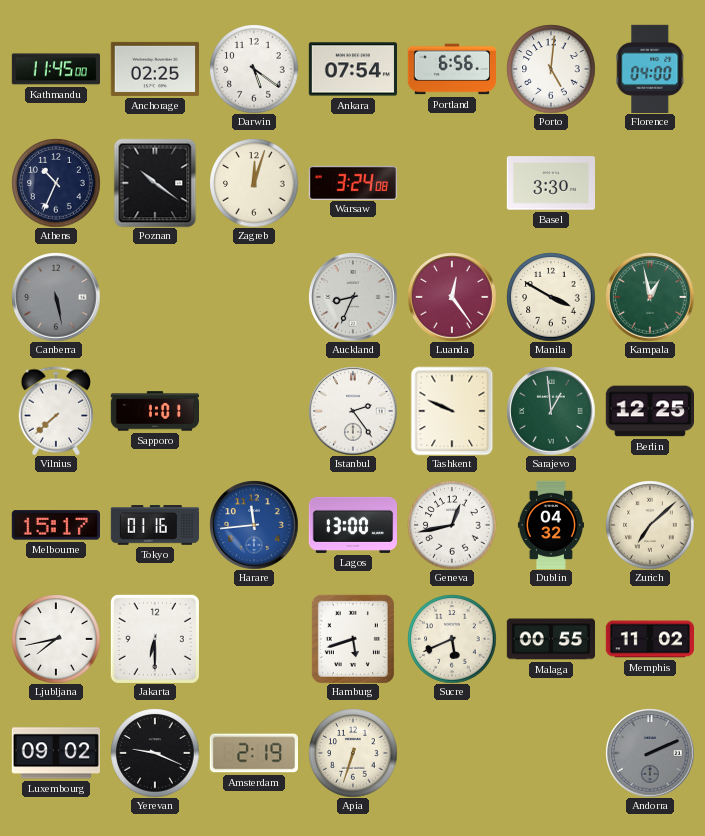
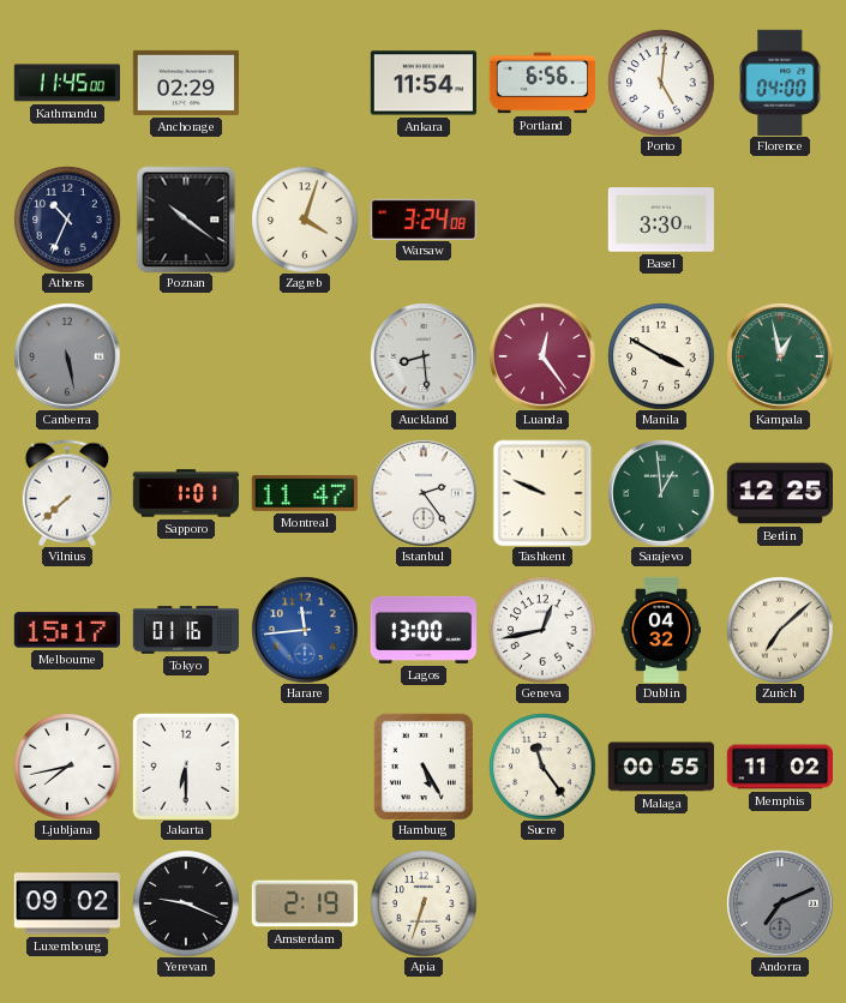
Anchorage: 02:25 -> 02:29
Darwin: 5:21 -> none
Ankara: 07:54 -> 11:54
Zagreb: 12:03 -> 4:03
Auckland: 8:34 -> 8:29
Montreal: none -> 11:47
Hamburg: 5:42 -> 5:25
Sucre: 5:41 -> 11:24
Andorra: 2:11 -> 7:11
